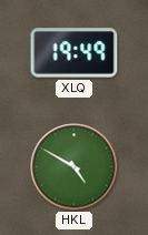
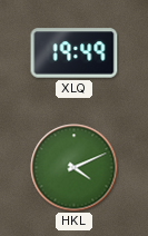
HKL: 4:50 -> 4:11
